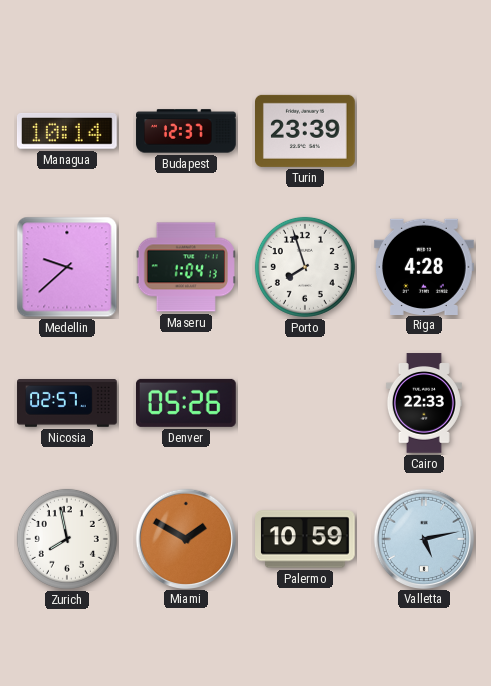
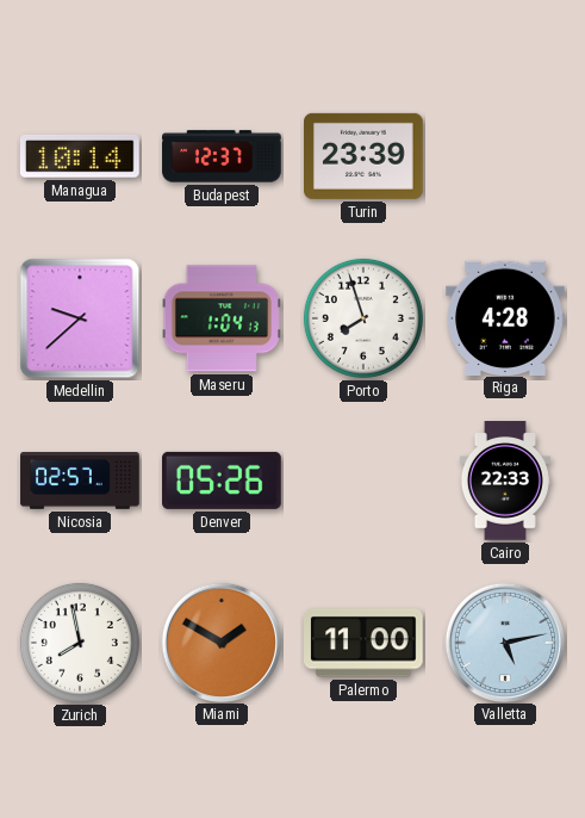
Palermo: 10:59 -> 11:00
